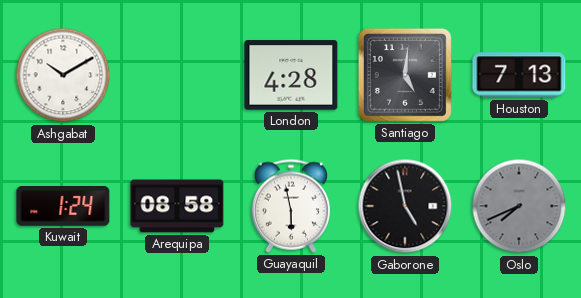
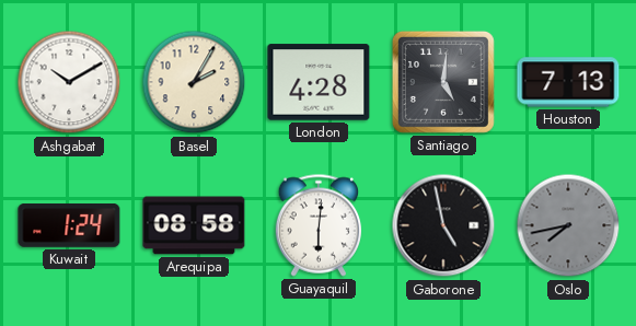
Basel: none -> 2:05
Guayaquil: 5:58 -> 6:01
Oslo: 7:41 -> 7:43
